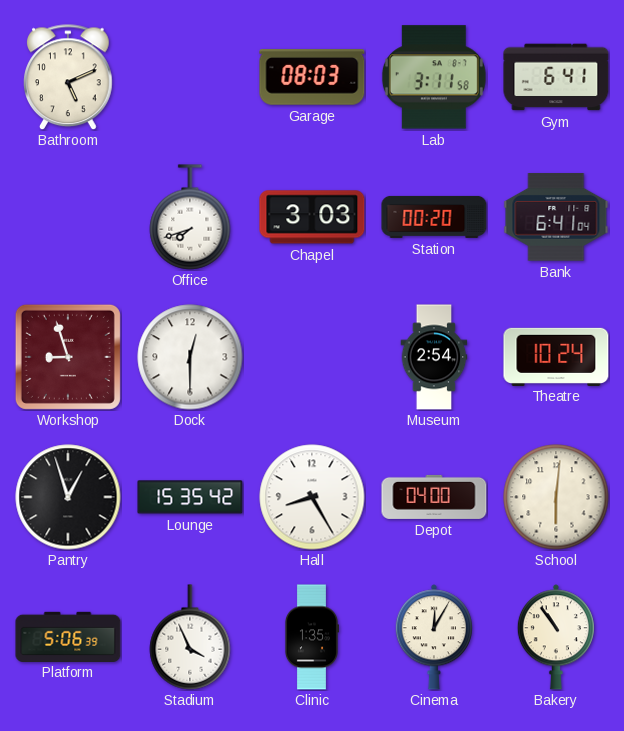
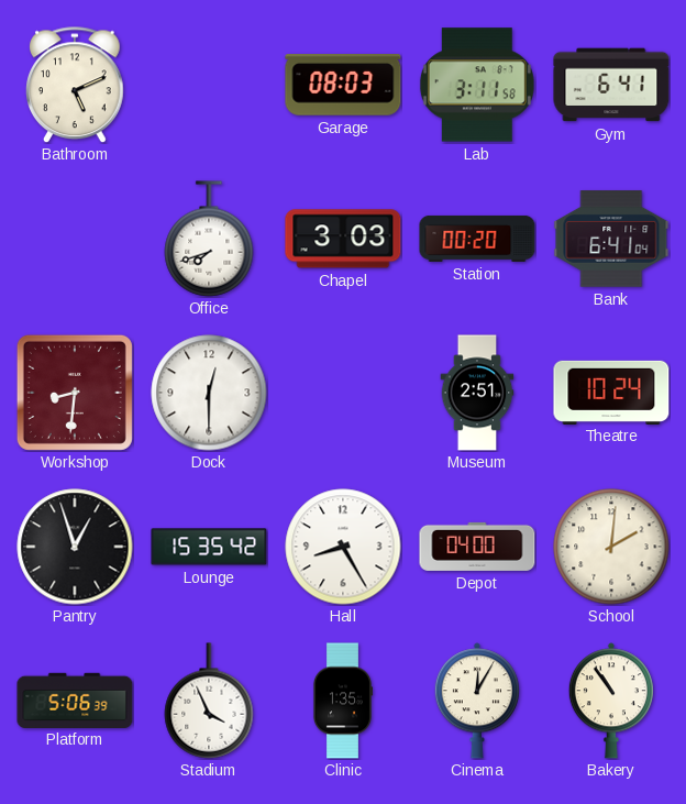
Workshop: 8:57 -> 8:31
Museum: 2:54 -> 2:51
School: 6:01 -> 2:01
